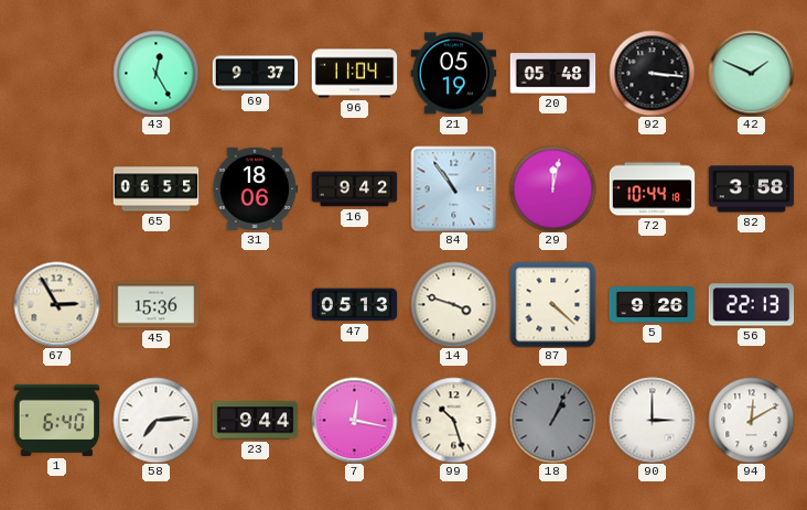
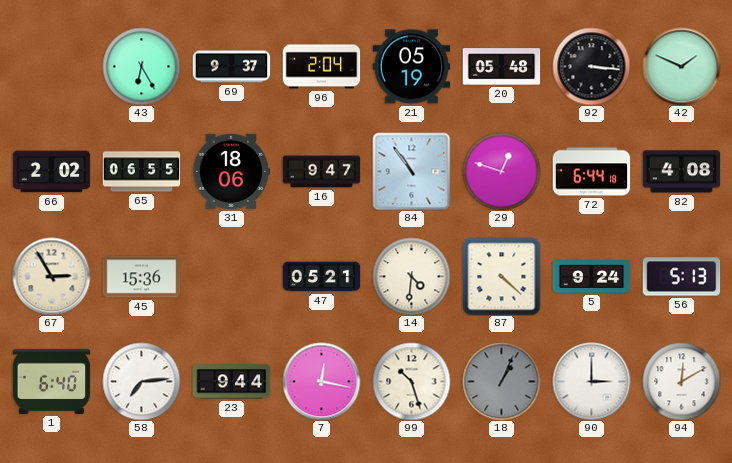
43: 12:25 -> 6:25
96: 11:04 -> 2:04
66: none -> 2:02
16: 9:42 -> 9:47
29: 12:02 -> 12:48
72: 10:44 -> 6:44
82: 3:58 -> 4:08
47: 05:13 -> 05:21
14: 3:48 -> 4:31
5: 9:26 -> 9:24
56: 22:13 -> 5:13
